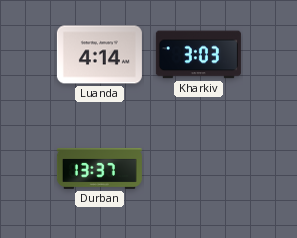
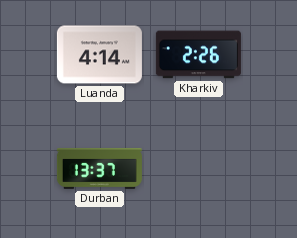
Kharkiv: 3:03 -> 2:26
